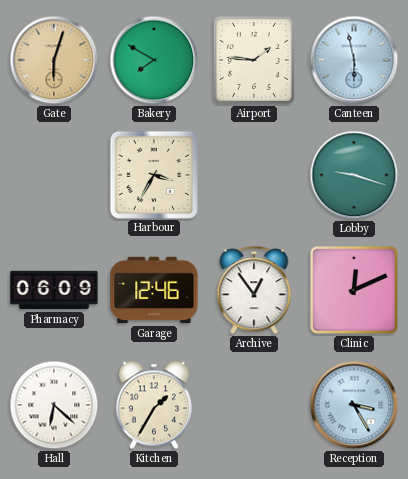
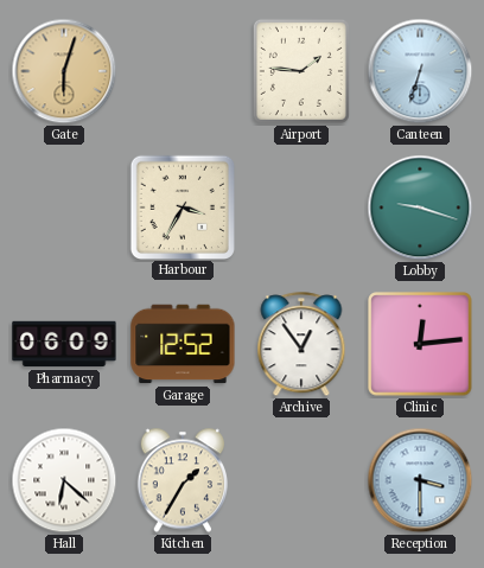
Bakery: 7:50 -> none
Canteen: 5:58 -> 6:33
Garage: 12:46 -> 12:52
Clinic: 12:11 -> 12:14
Reception: 3:25 -> 3:30
